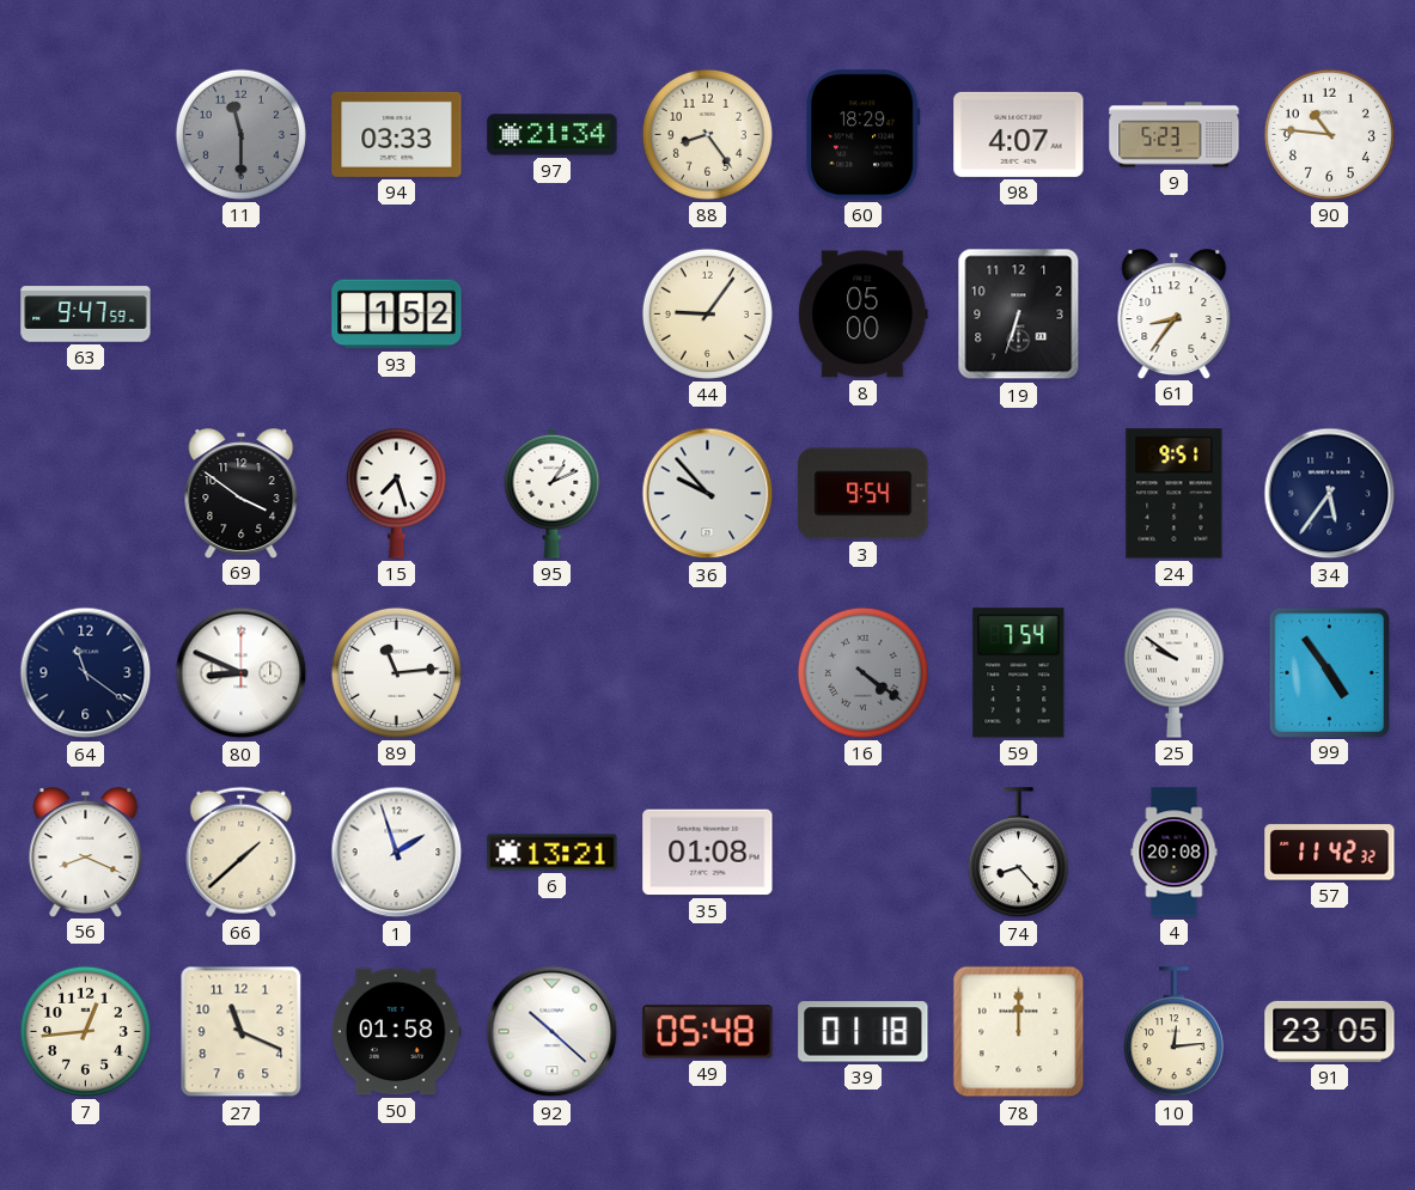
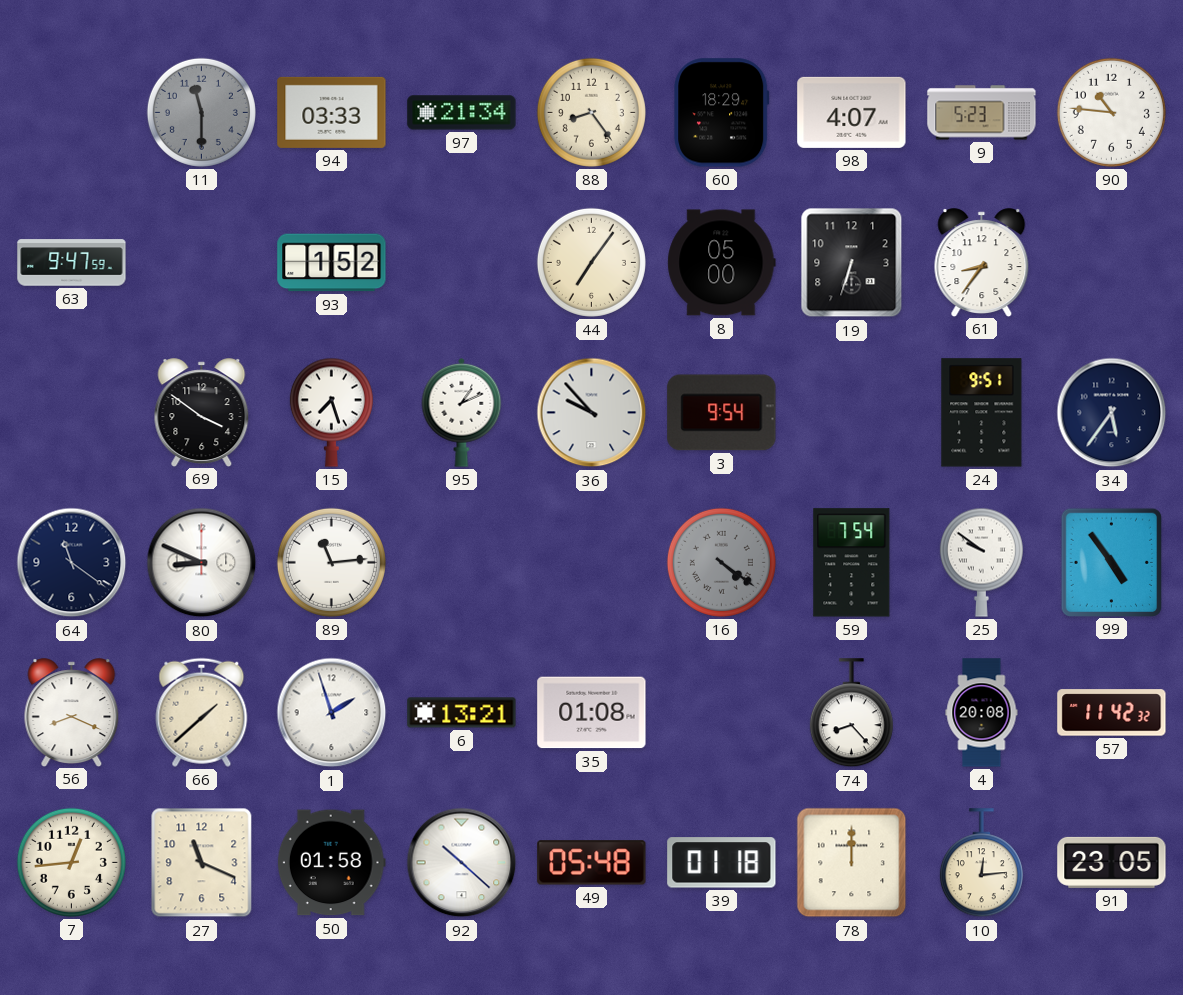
44: 9:06 -> 7:06
